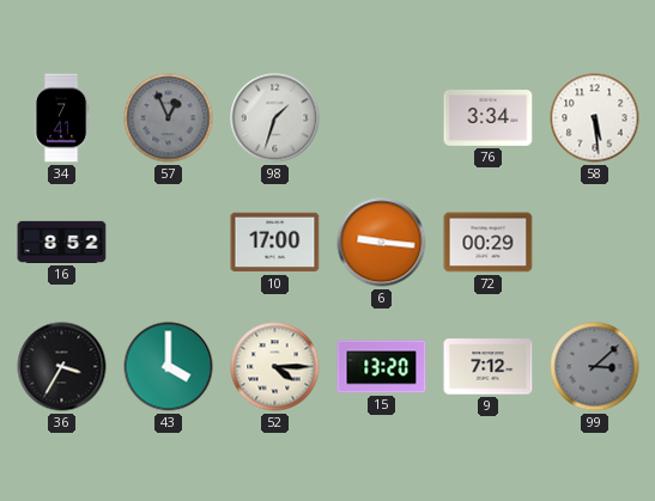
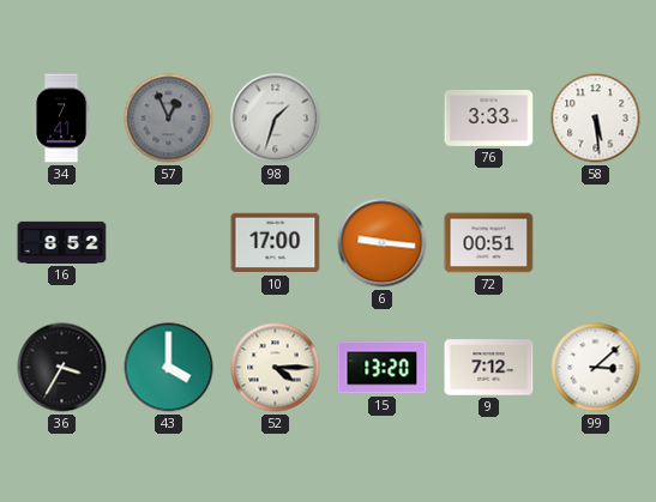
76: 3:34 -> 3:33
72: 00:29 -> 00:51
99 dial: grey -> white
